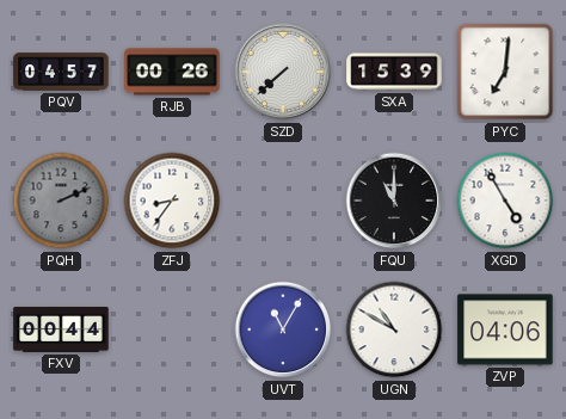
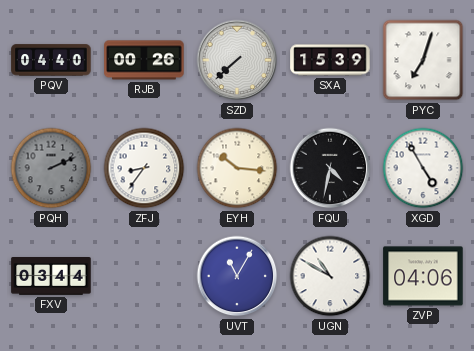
PQV: 04:57 -> 04:40
PYC: 7:01 -> 7:03
EYH: none -> 10:16
FQU: 11:00 -> 4:32
FXV: 00:44 -> 03:44
